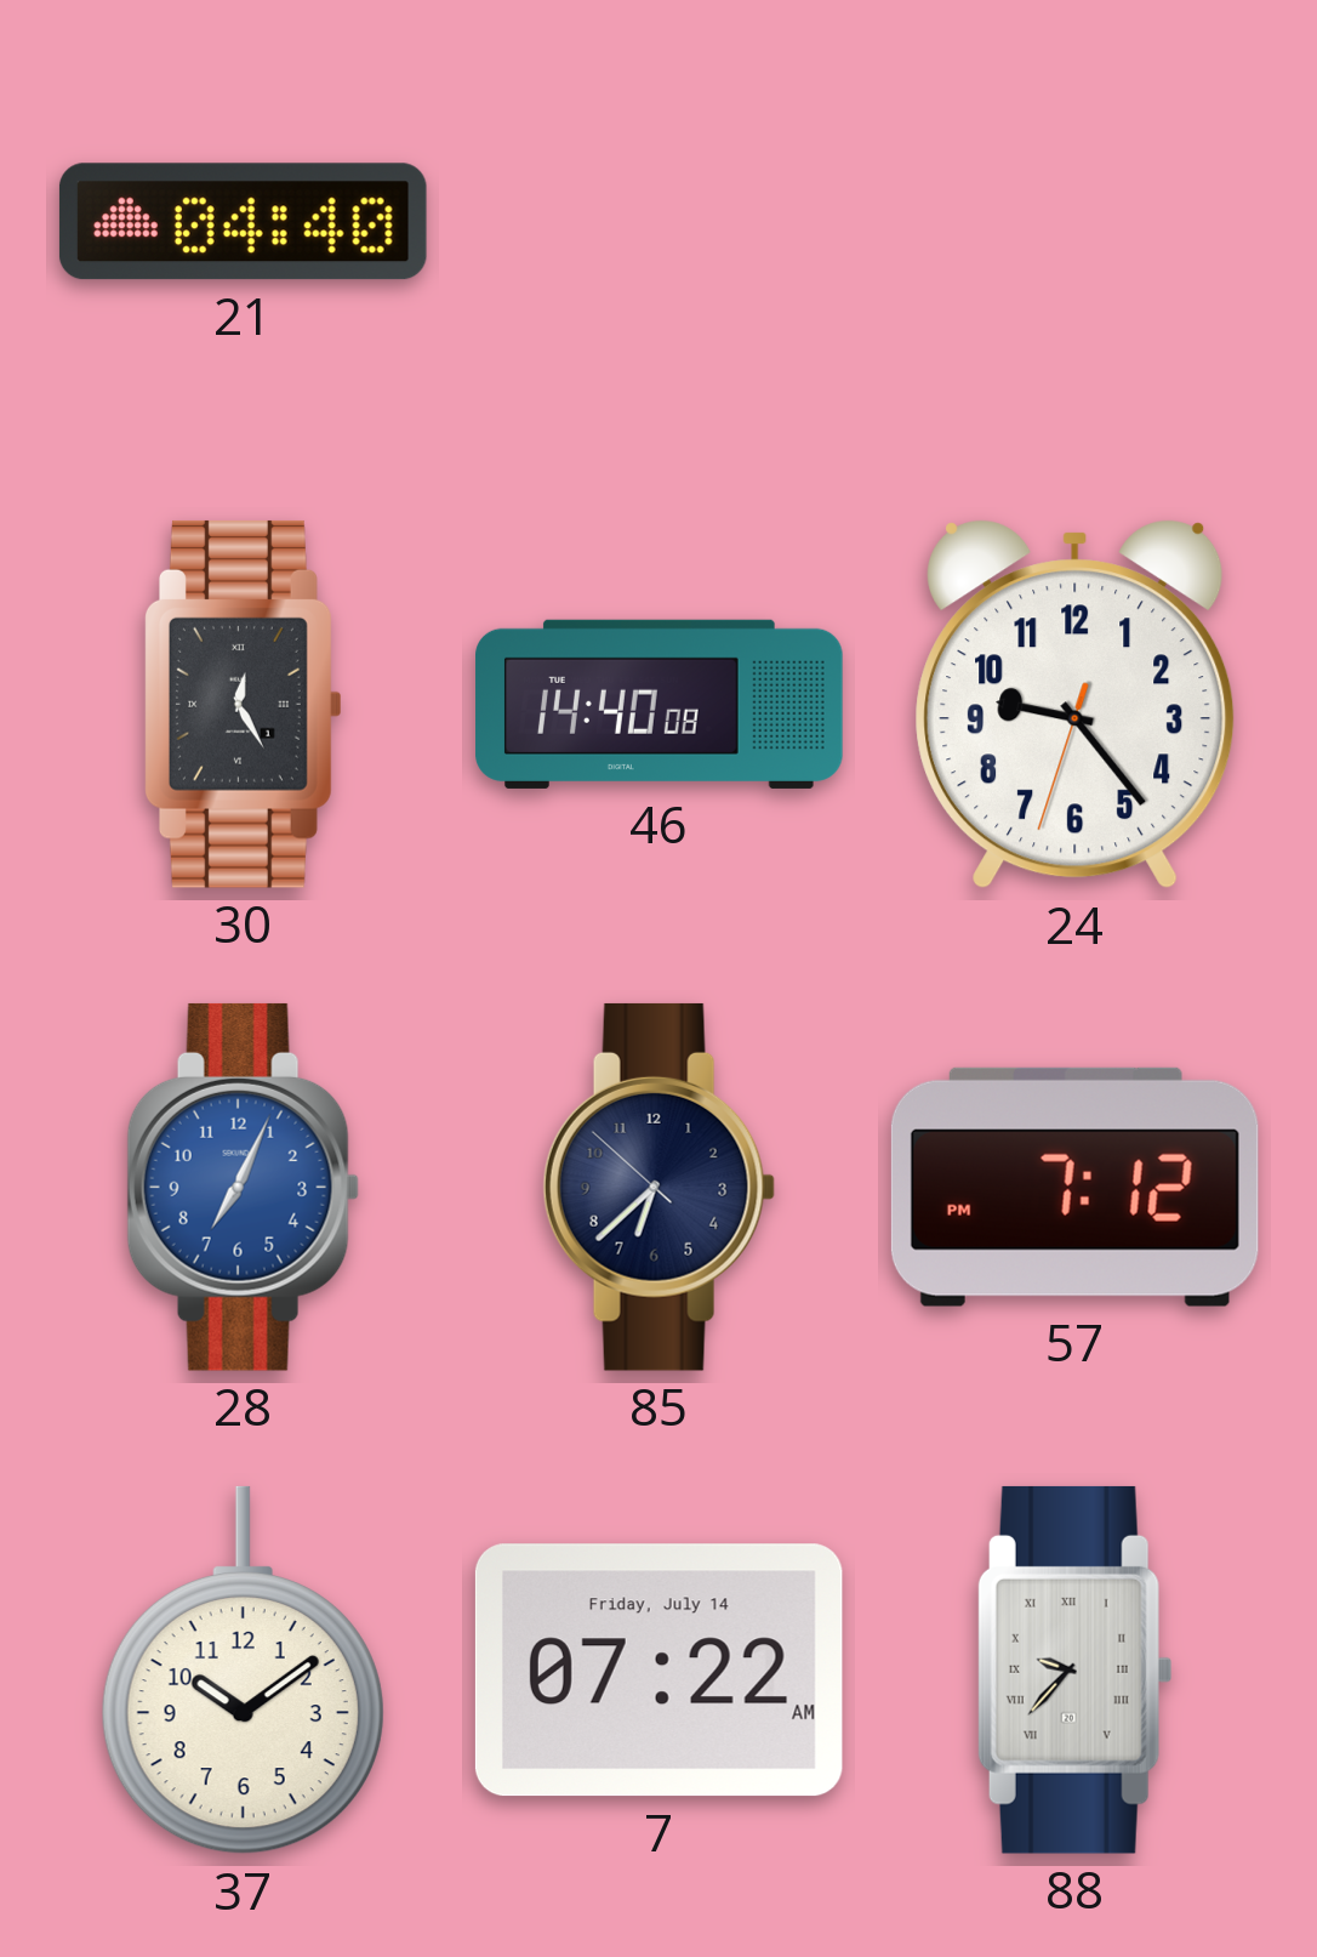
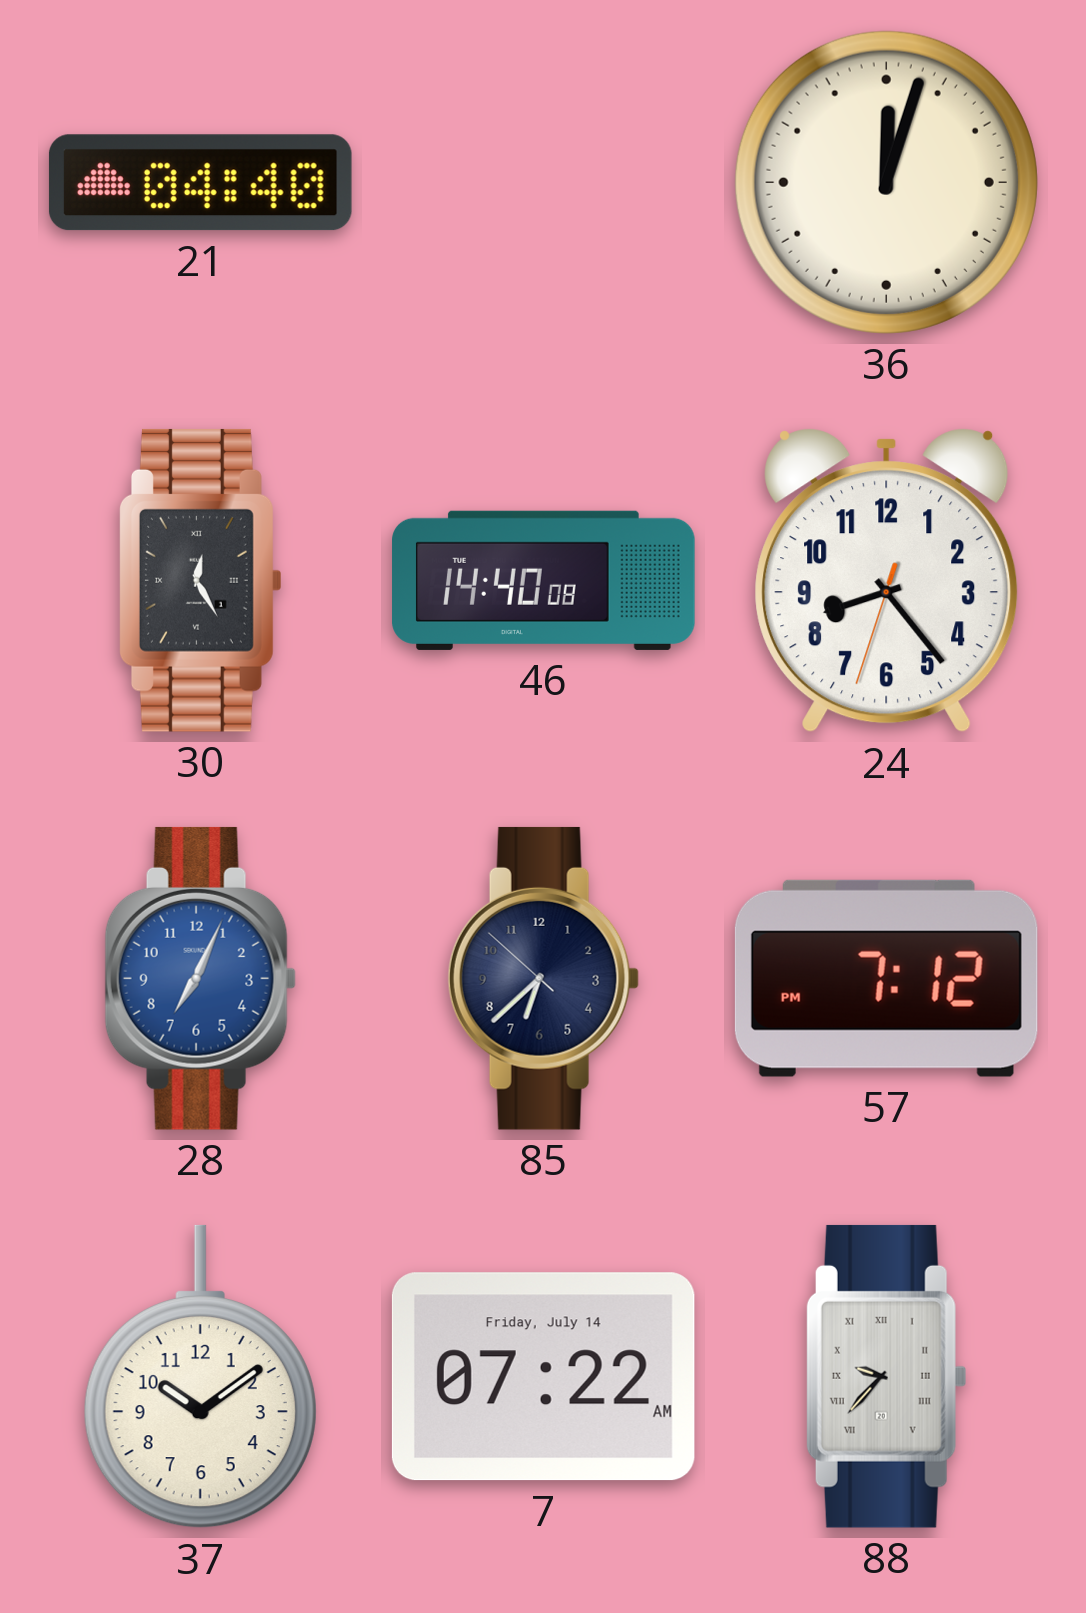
36: none -> 12:03
24: 9:23 -> 8:23
